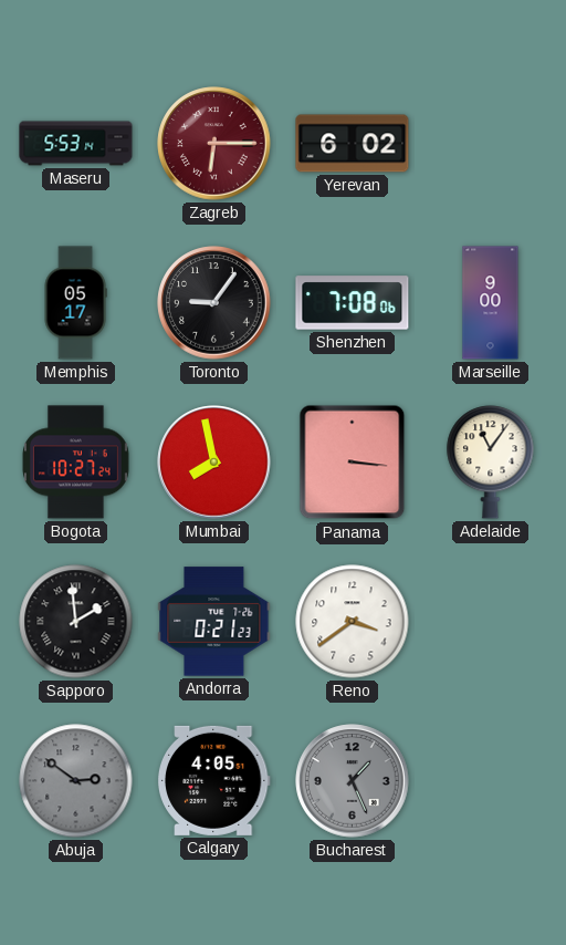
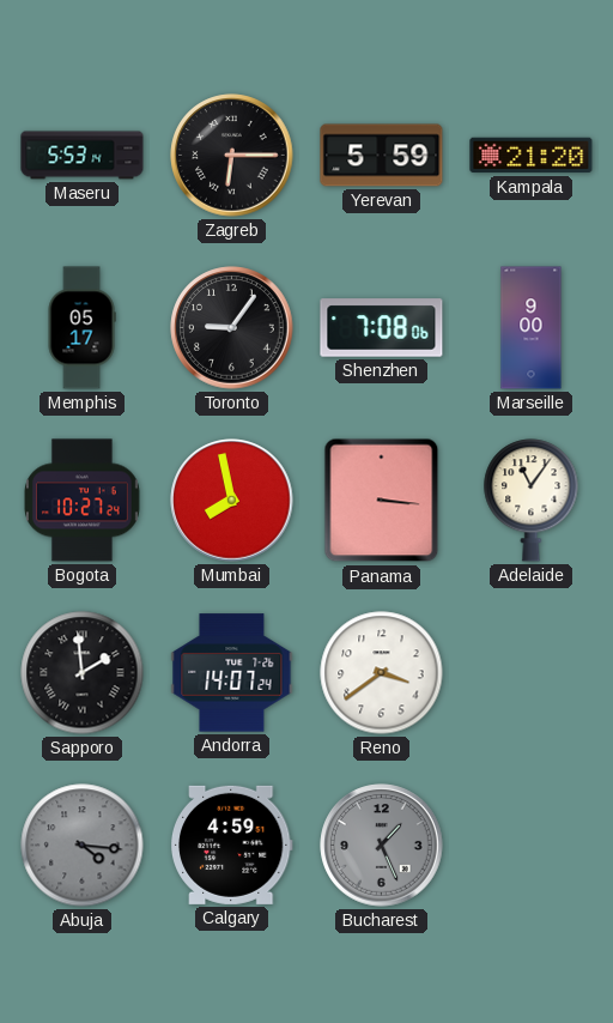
Zagreb dial: burgundy -> black
Yerevan: 6:02 -> 5:59
Kampala: none -> 21:20
Andorra: 0:21 -> 14:07
Abuja: 2:51 -> 4:16
Calgary: 4:05 -> 4:59
